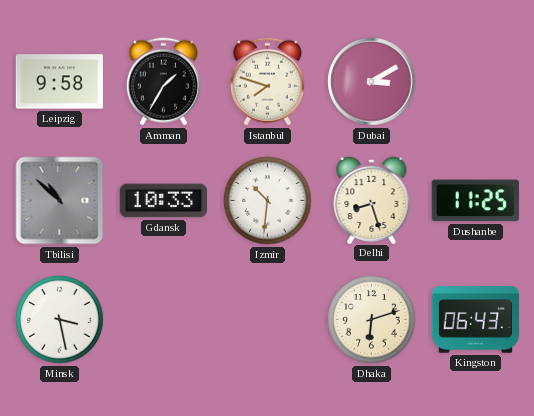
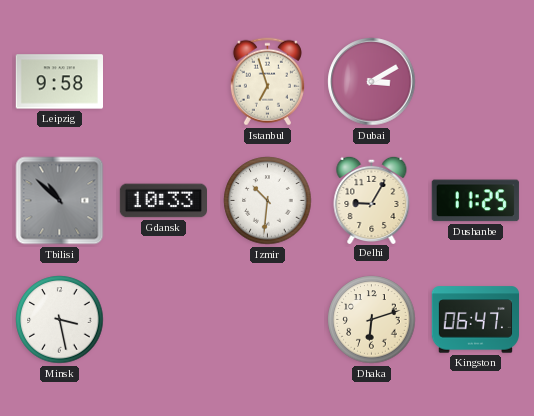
Amman: 1:35 -> none
Istanbul: 7:48 -> 6:57
Delhi: 8:27 -> 9:05
Kingston: 06:43 -> 06:47
